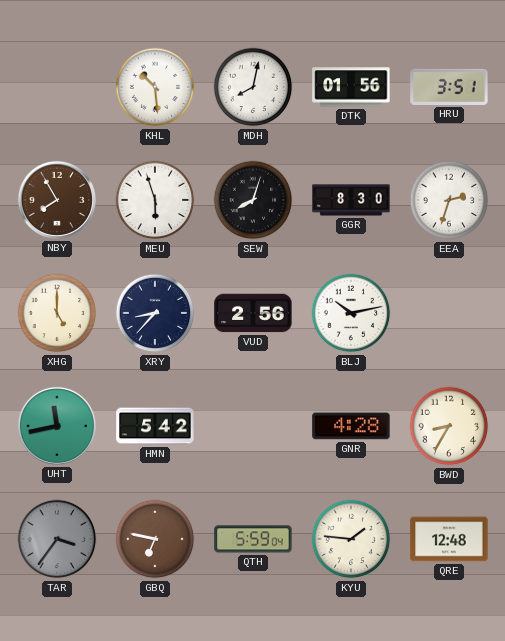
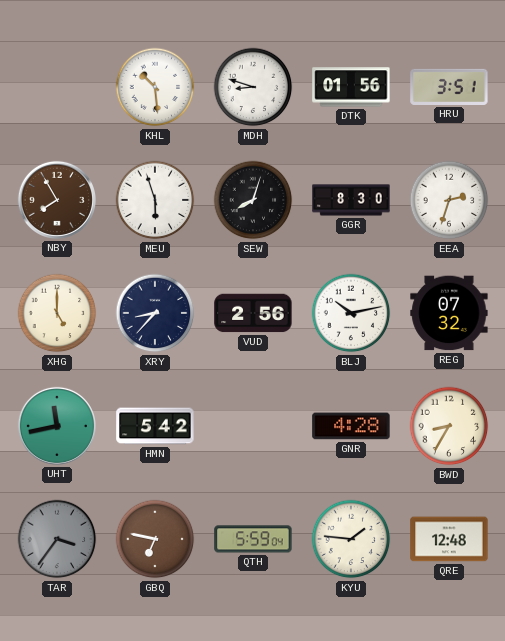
MDH: 8:02 -> 8:48
REG: none -> 07:32
